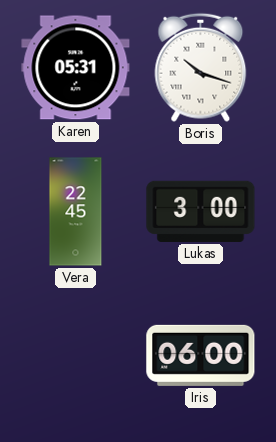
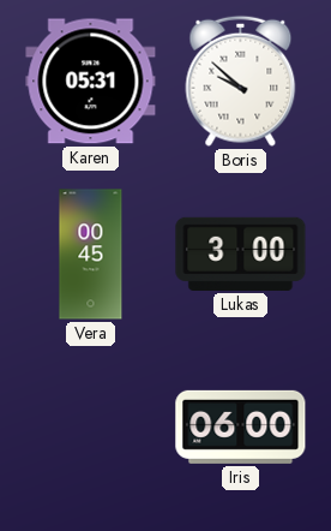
Boris: 10:18 -> 9:52
Vera: 22:45 -> 00:45
